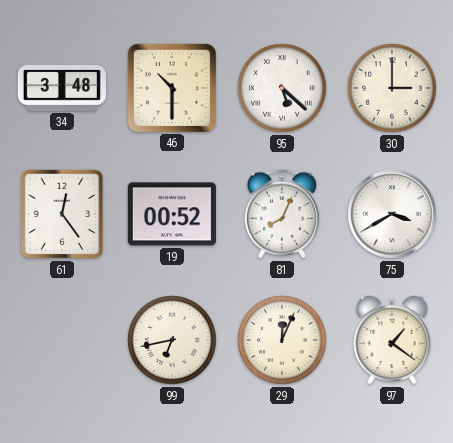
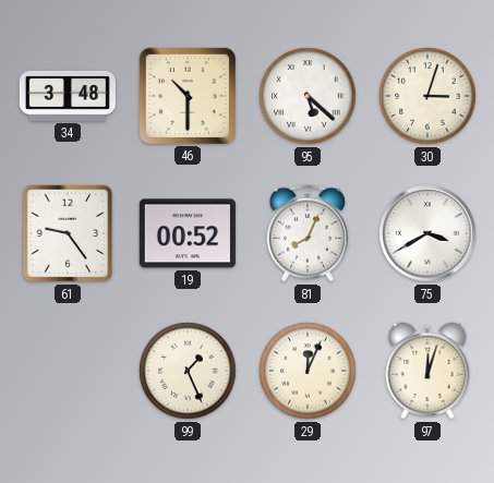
30: 3:00 -> 3:03
61: 12:24 -> 9:24
99: 6:43 -> 1:26
97: 1:21 -> 12:03
